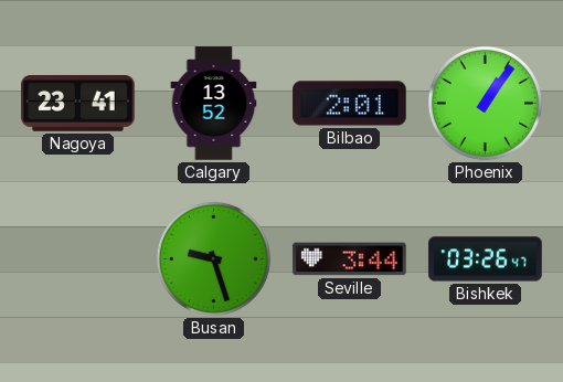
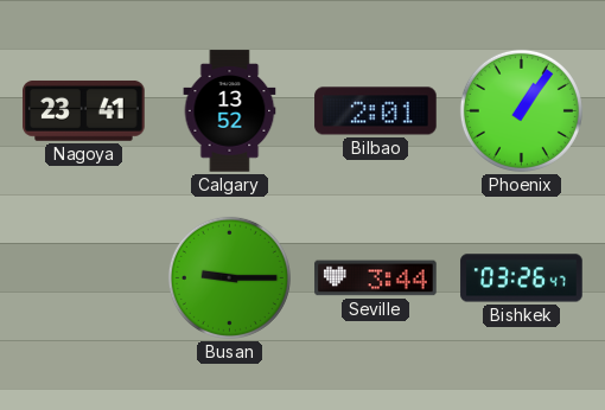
Busan: 9:27 -> 9:15
